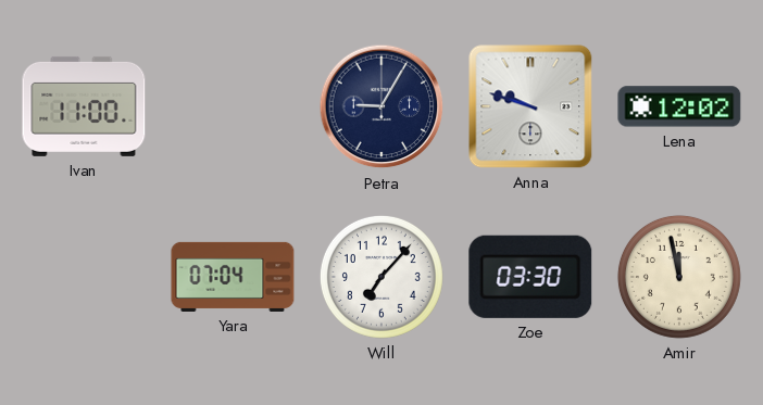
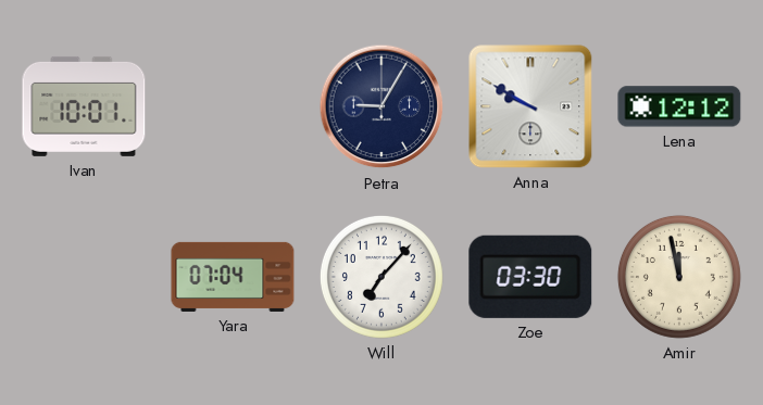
Ivan: 11:00 -> 10:01
Anna: 9:48 -> 9:50
Lena: 12:02 -> 12:12
